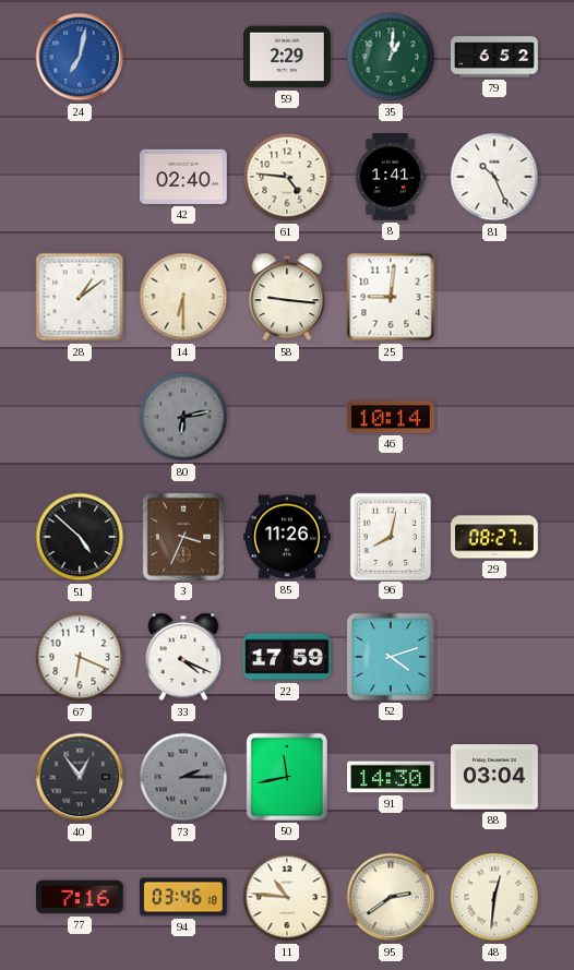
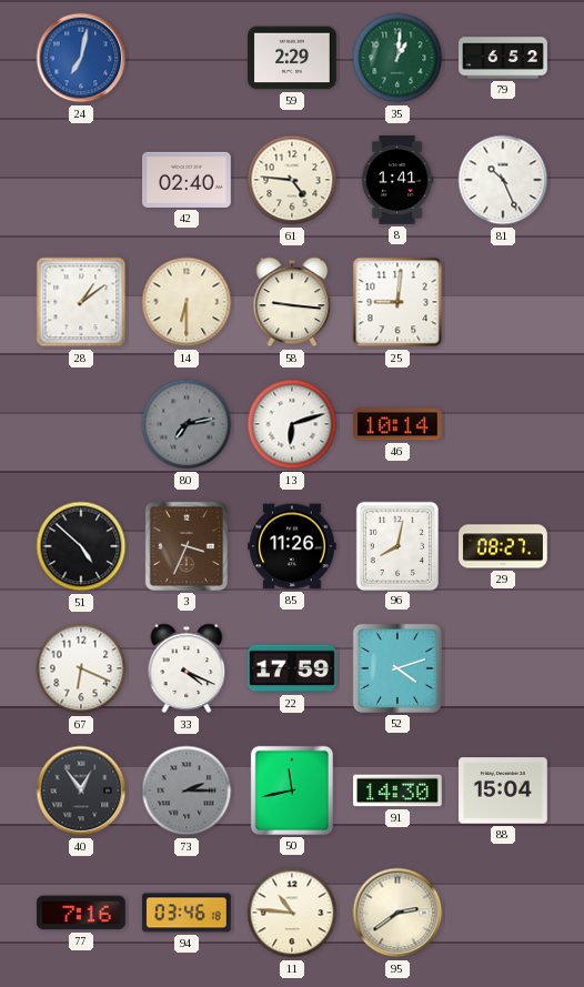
80: 6:13 -> 7:13
13: none -> 6:12
88: 03:04 -> 15:04
48: 12:31 -> none
